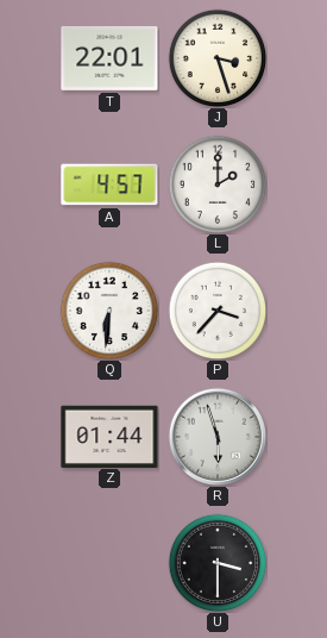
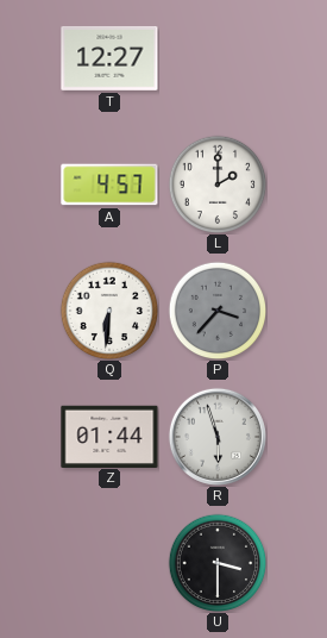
T: 22:01 -> 12:27
J: 3:27 -> none
P dial: white -> grey
